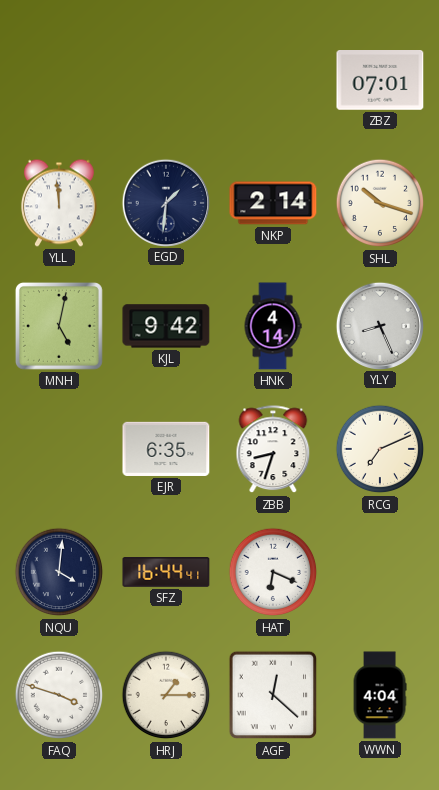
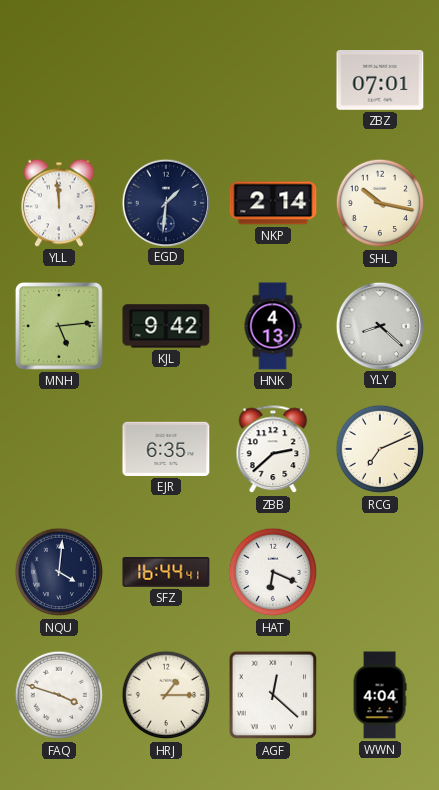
SHL: 10:18 -> 10:17
MNH: 5:02 -> 5:14
HNK: 4:14 -> 4:13
YLY: 8:26 -> 8:22
ZBB: 8:33 -> 2:38
